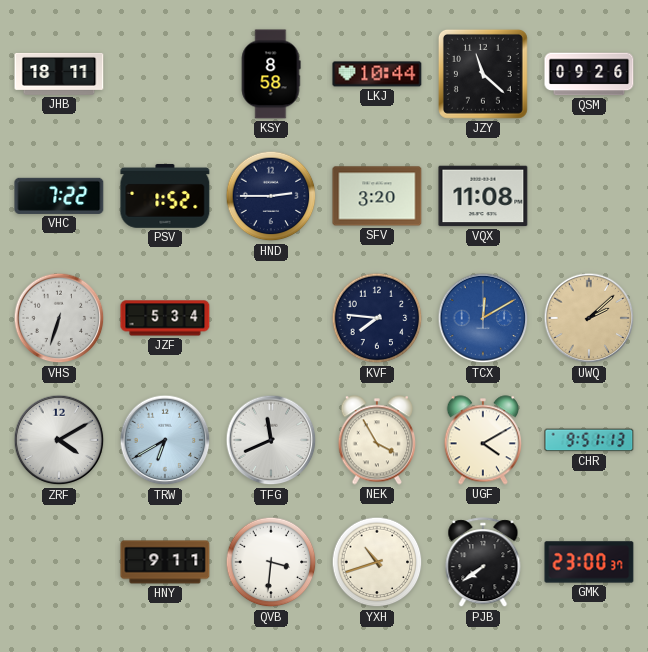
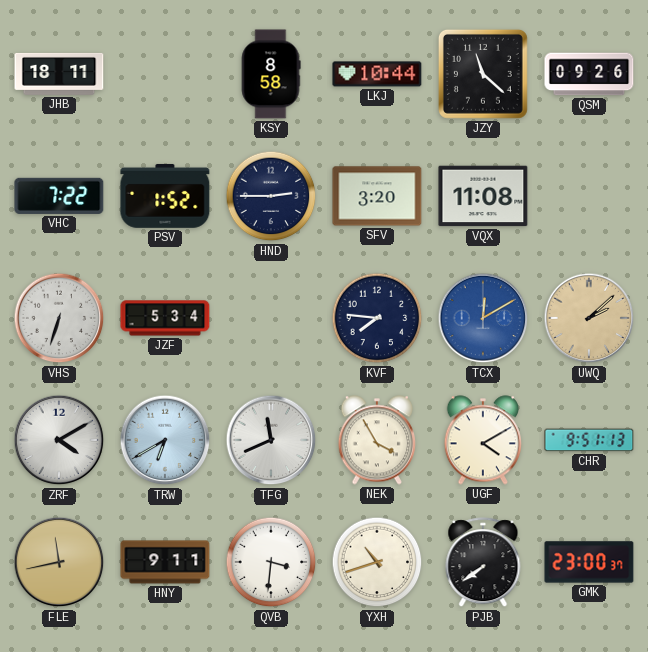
FLE: none -> 11:43
